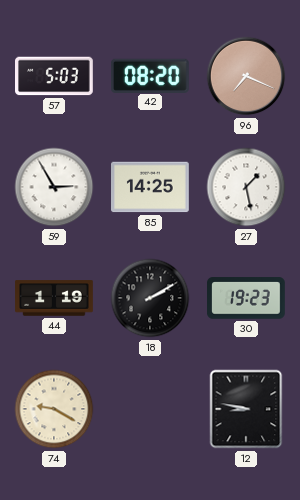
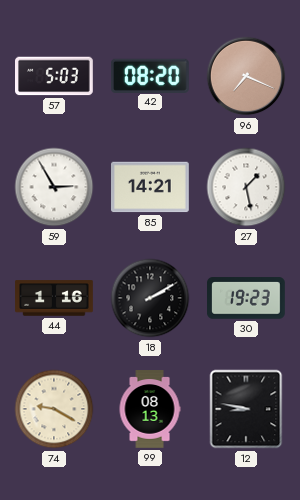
85: 14:25 -> 14:21
44: 1:19 -> 1:16
99: none -> 08:13
